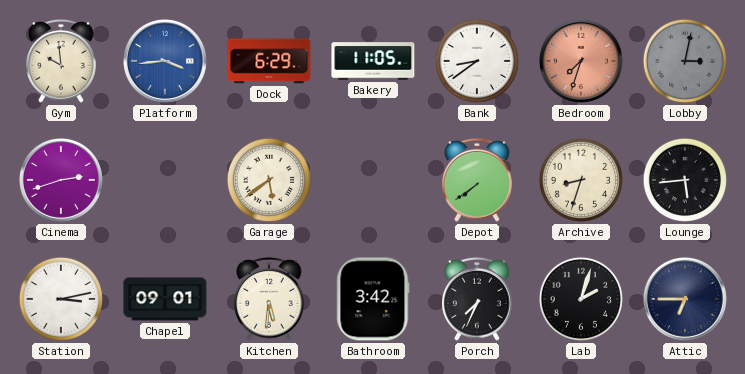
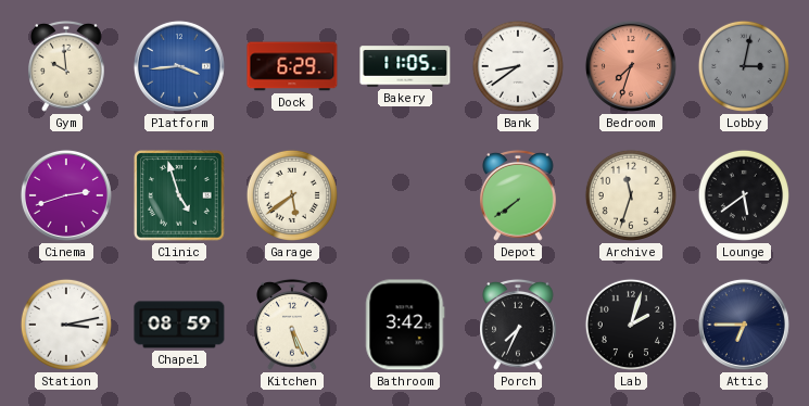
Clinic: none -> 4:57
Archive: 8:33 -> 11:33
Lounge: 5:44 -> 5:39
Chapel: 09:01 -> 08:59
Kitchen: 5:31 -> 5:26
